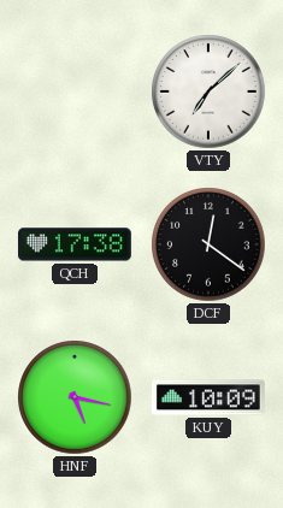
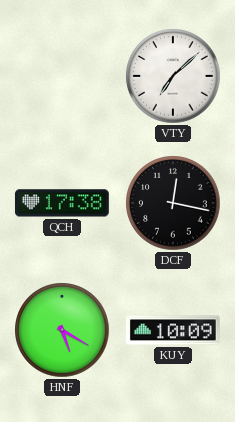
DCF: 12:21 -> 12:17
HNF: 5:17 -> 5:20
